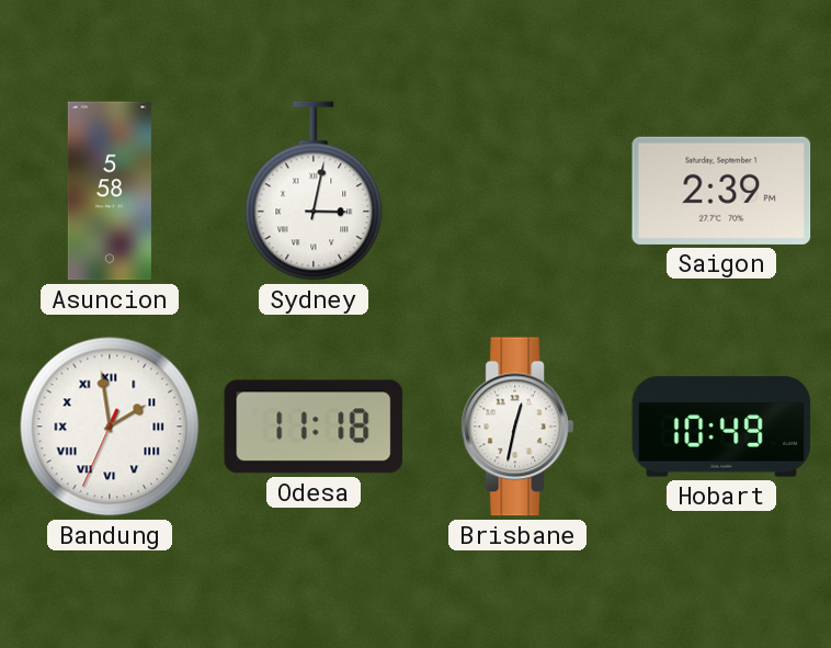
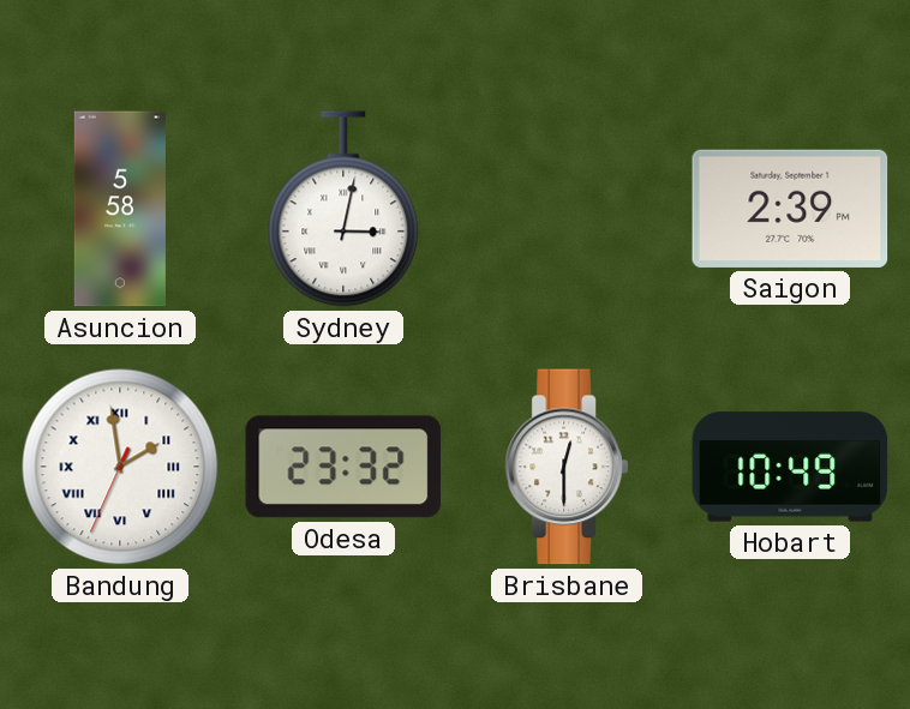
Odesa: 11:18 -> 23:32
Brisbane: 12:32 -> 12:30
